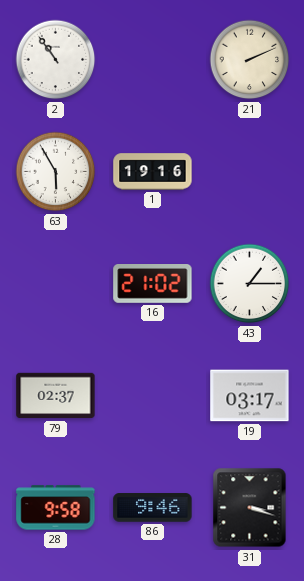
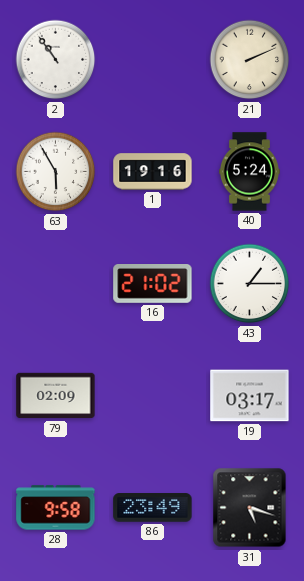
40: none -> 5:24
79: 02:37 -> 02:09
86: 9:46 -> 23:49
31: 3:18 -> 5:18
